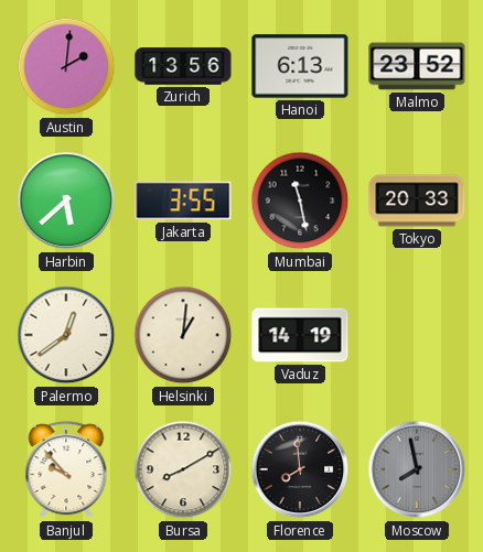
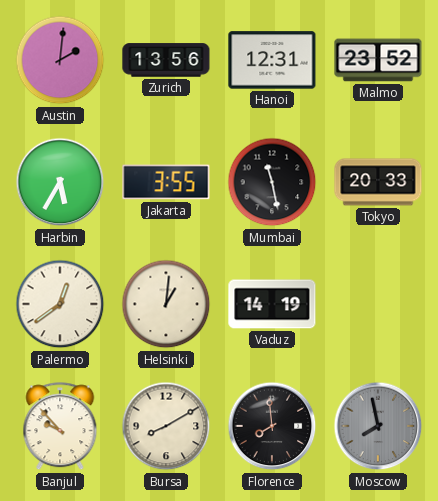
Hanoi: 6:13 -> 12:31
Harbin: 5:38 -> 5:35
